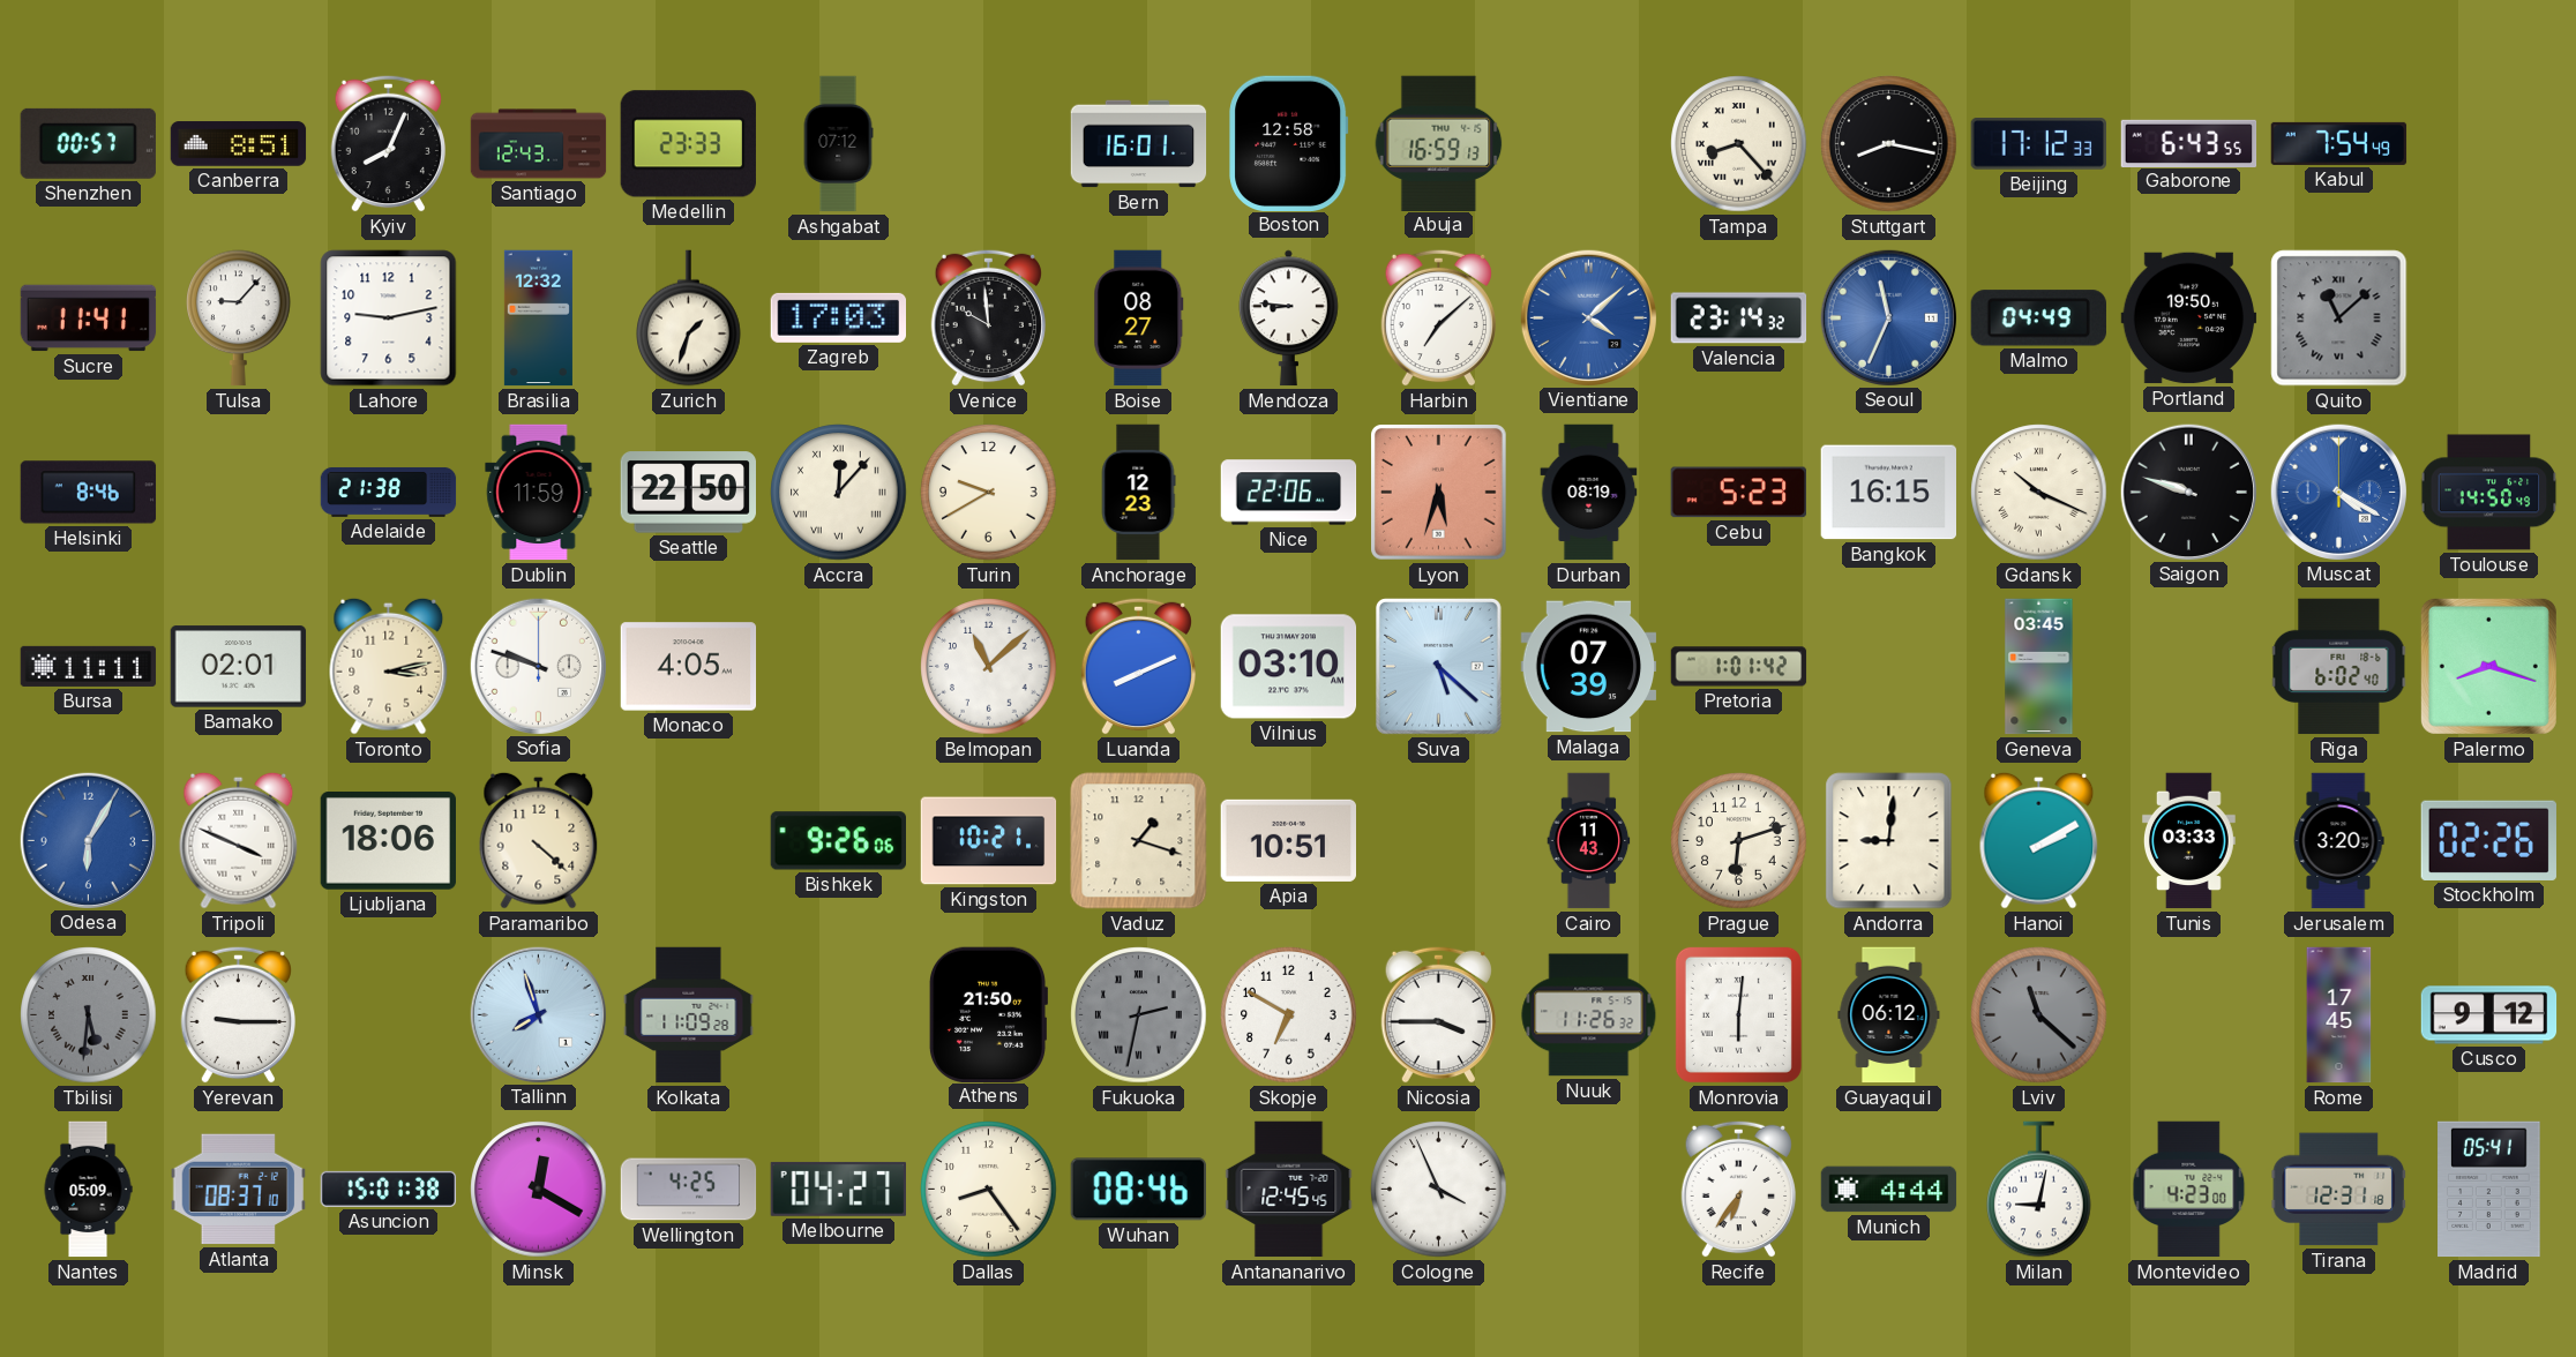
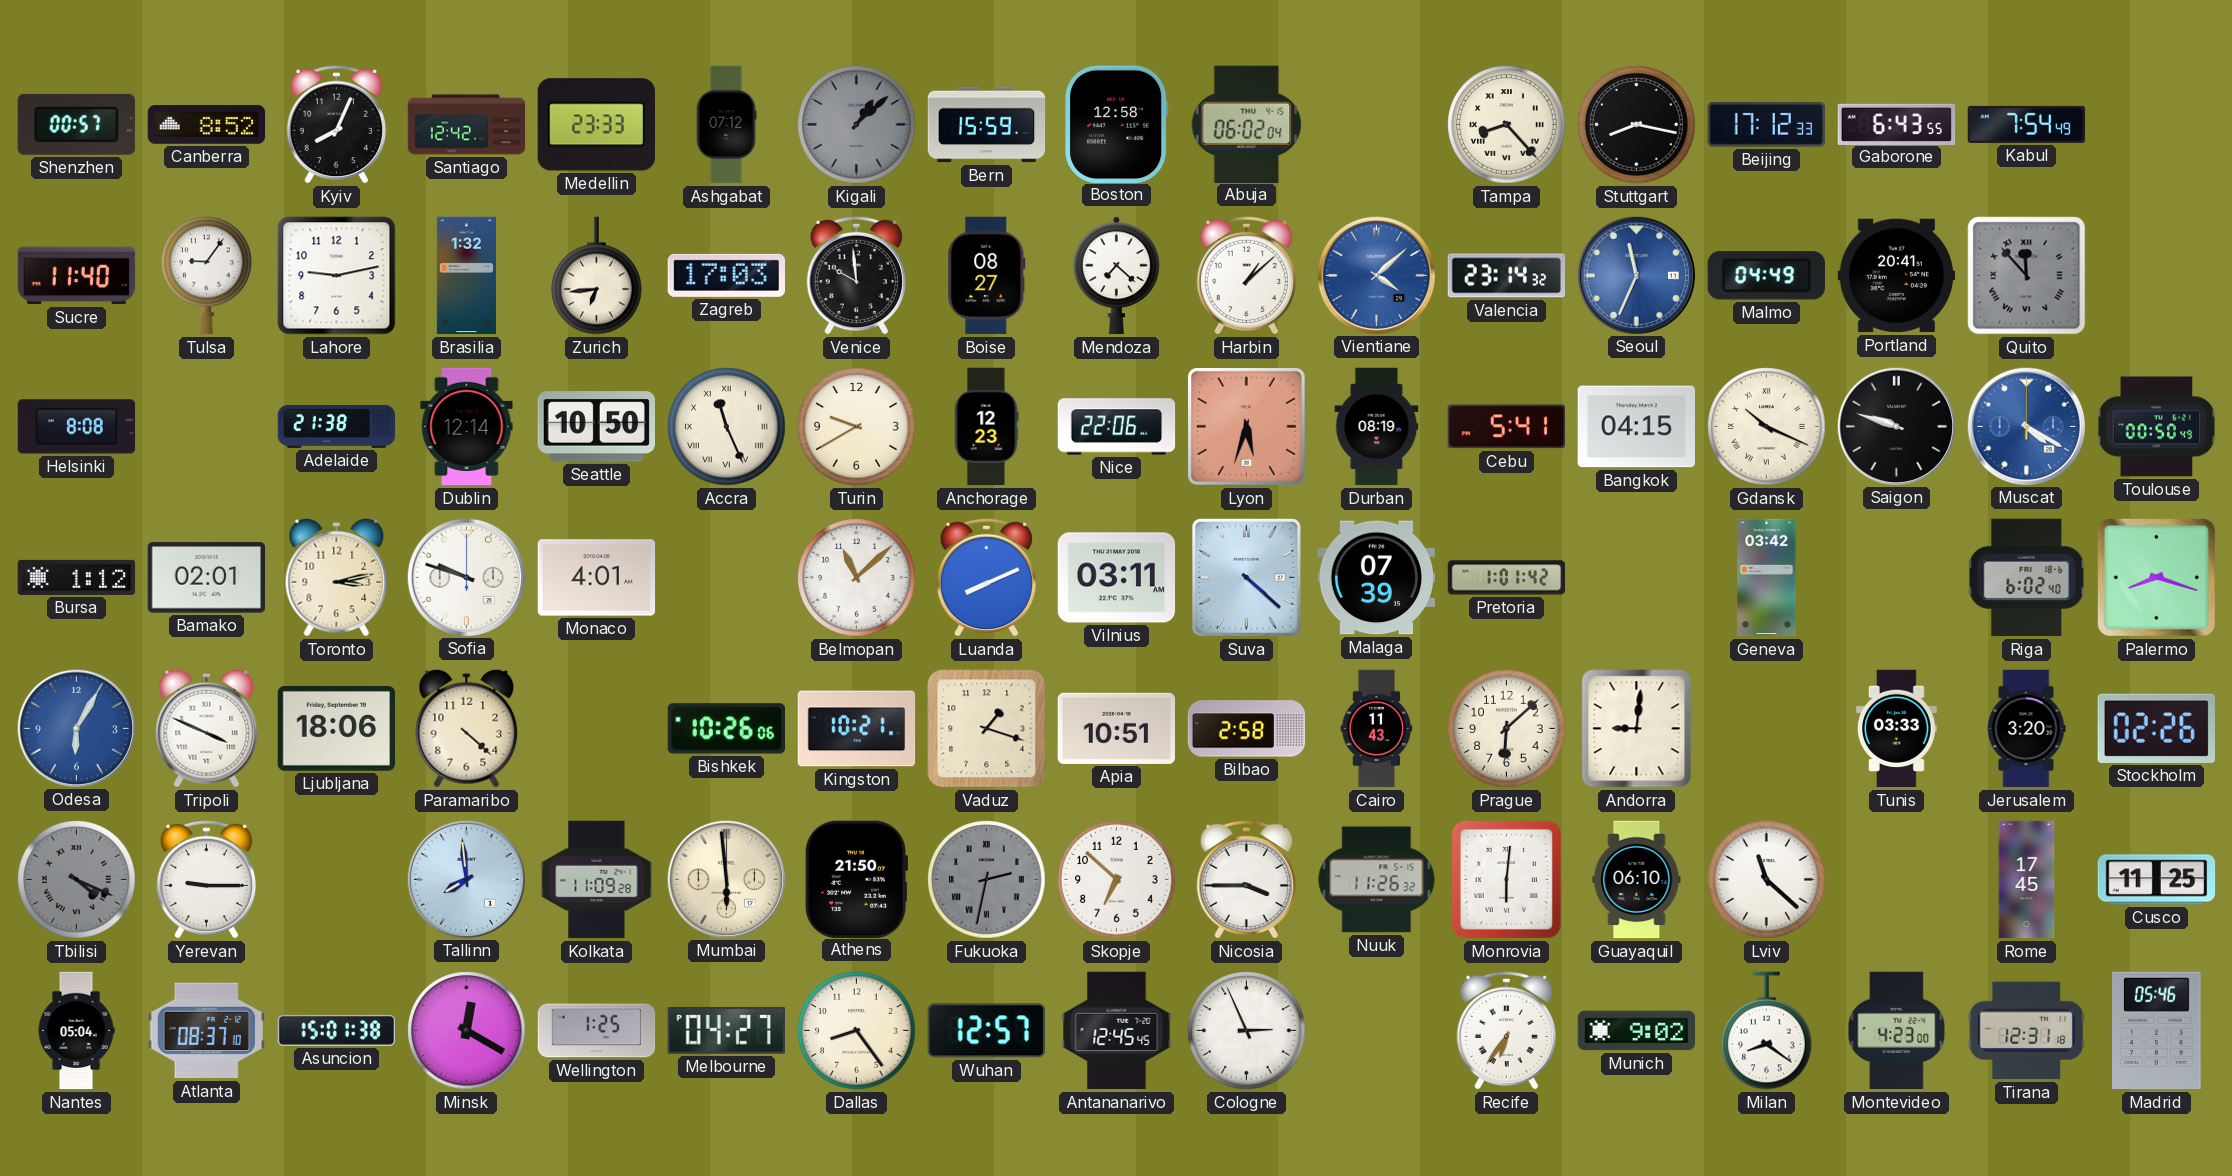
Canberra: 8:51 -> 8:52
Santiago: 12:43 -> 12:42
Kigali: none -> 1:08
Bern: 16:01 -> 15:59
Abuja: 16:59 -> 06:02
Sucre: 11:41 -> 11:40
Tulsa: 9:07 -> 9:06
Brasilia: 12:32 -> 1:32
Zurich: 1:33 -> 6:44
Mendoza: 8:46 -> 7:22
Harbin: 7:08 -> 1:08
Portland: 19:50 -> 20:41
Quito: 11:08 -> 11:53
Helsinki: 8:46 -> 8:08
Dublin: 11:59 -> 12:14
Seattle: 22:50 -> 10:50
Accra: 12:07 -> 11:26
Cebu: 5:23 -> 5:41
Bangkok: 16:15 -> 04:15
Toulouse: 14:50 -> 00:50
Bursa: 11:11 -> 1:12
Monaco: 4:05 -> 4:01
Vilnius: 03:10 -> 03:11
Suva: 5:22 -> 4:22
Geneva: 03:45 -> 03:42
Bishkek: 9:26 -> 10:26
Bilbao: none -> 2:58
Prague: 6:12 -> 6:08
Hanoi: 2:10 -> none
Tbilisi: 5:31 -> 4:19
Tallinn: 7:57 -> 7:59
Mumbai: none -> 5:59
Skopje: 6:50 -> 6:52
Guayaquil: 06:12 -> 06:10
Lviv dial: grey -> white
Cusco: 9:12 -> 11:25
Nantes: 05:09 -> 05:04
Wellington: 4:25 -> 1:25
Wuhan: 08:46 -> 12:57
Cologne: 3:56 -> 2:56
Munich: 4:44 -> 9:02
Milan: 9:02 -> 8:21
Madrid: 05:41 -> 05:46
